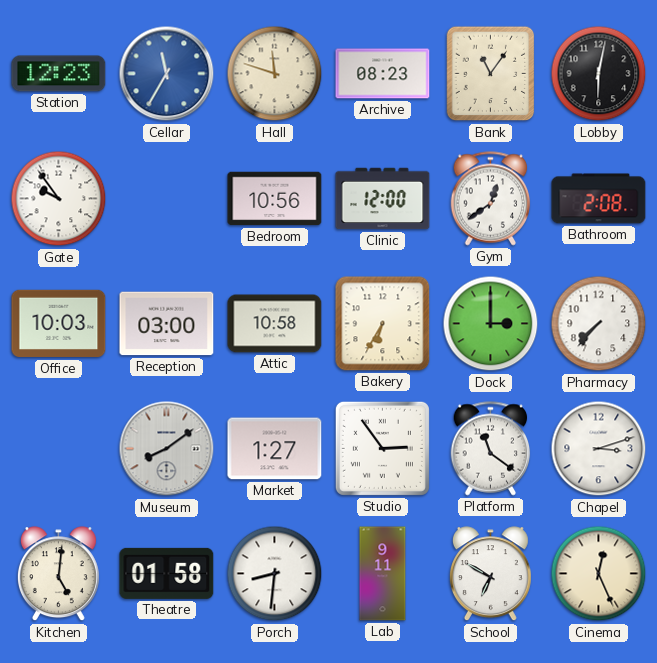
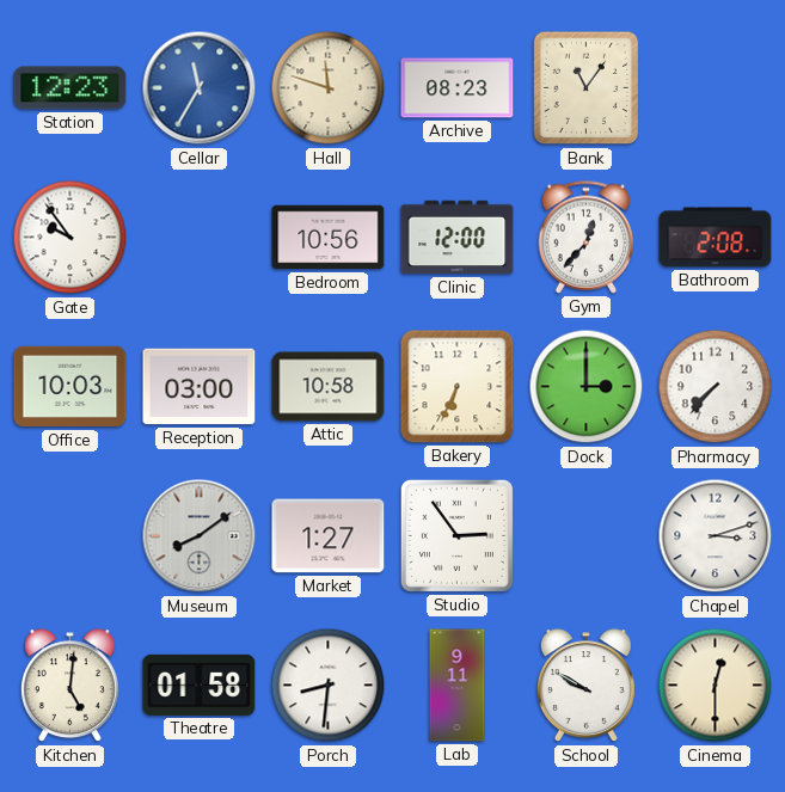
Lobby: 6:02 -> none
Gym: 12:39 -> 12:37
Bakery: 6:35 -> 6:34
Platform: 11:21 -> none
School: 6:50 -> 9:50
Cinema: 12:26 -> 12:30
